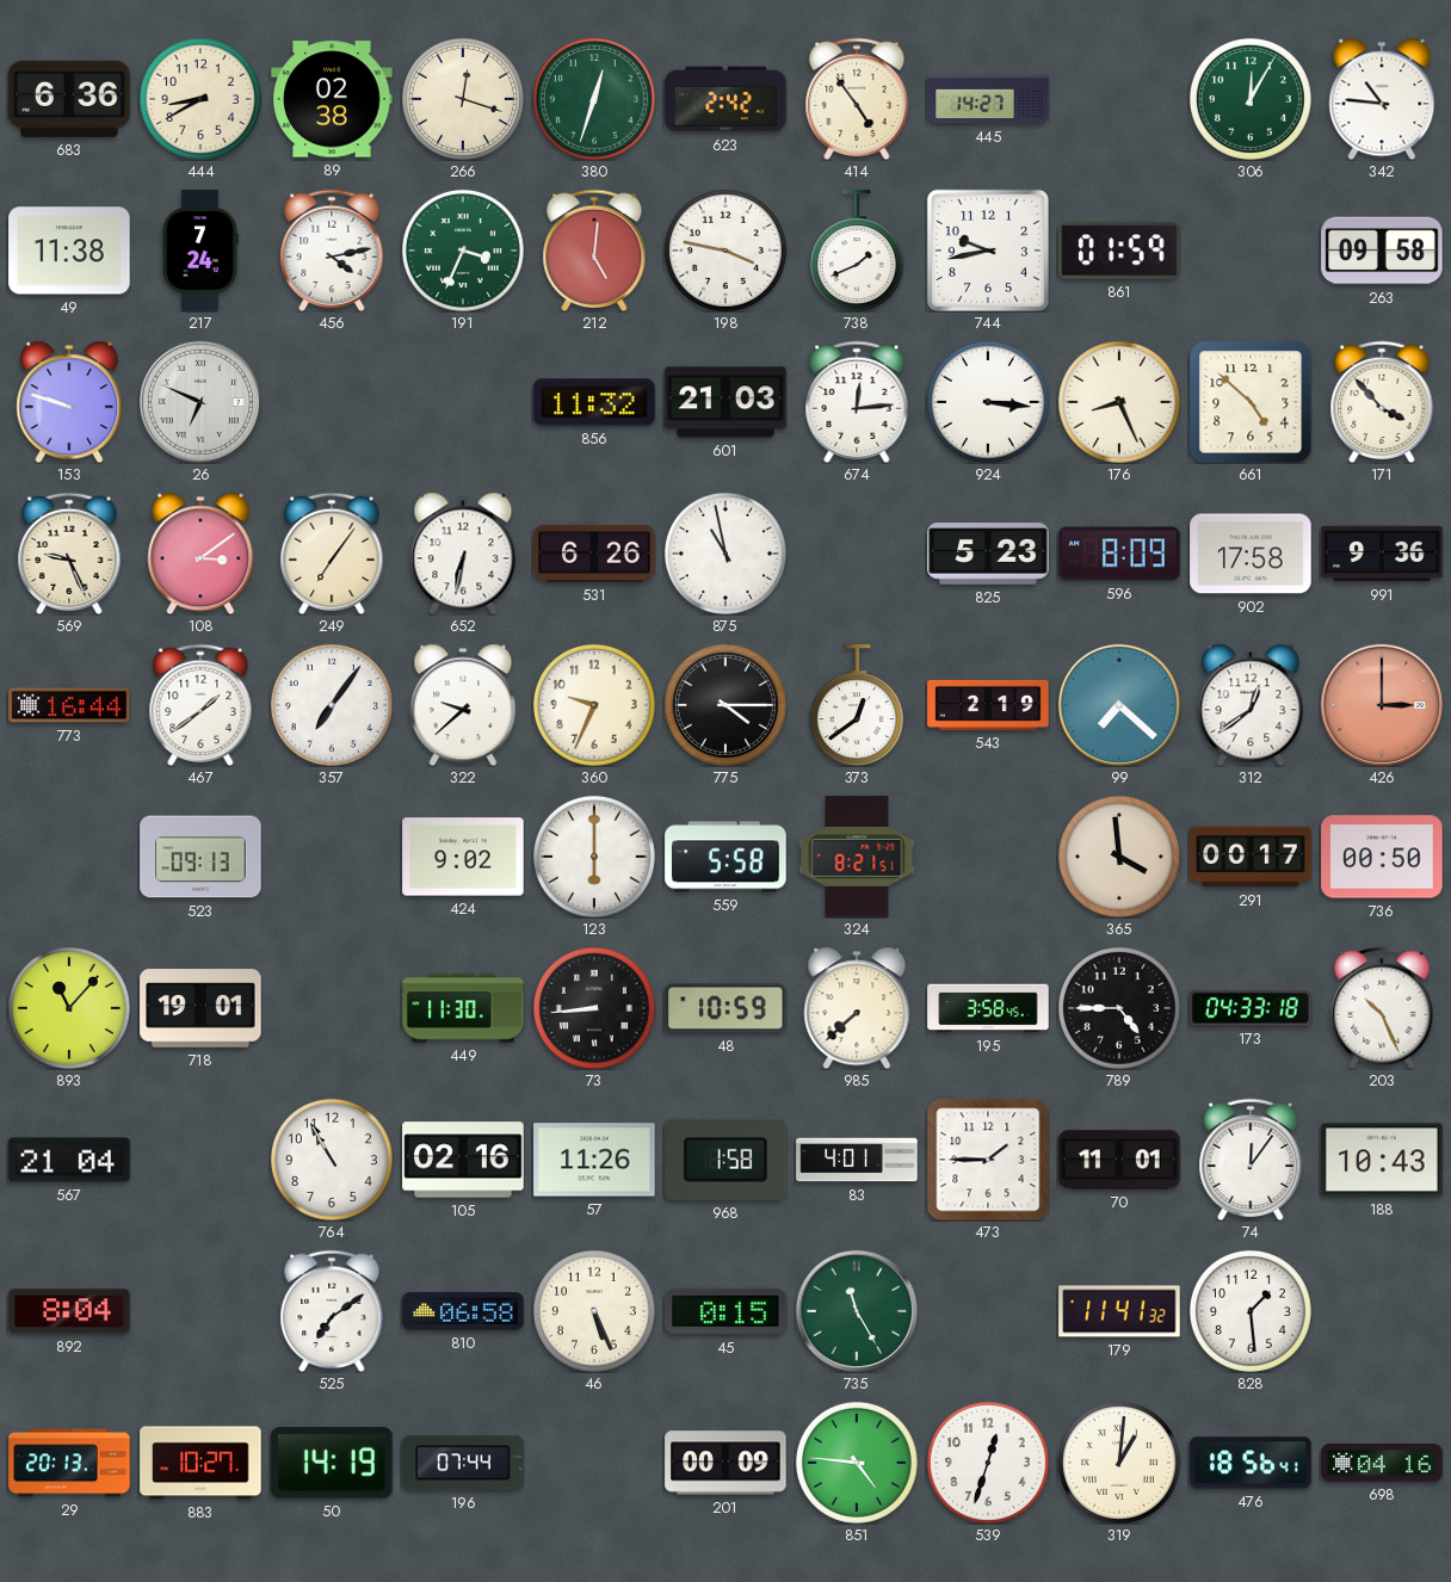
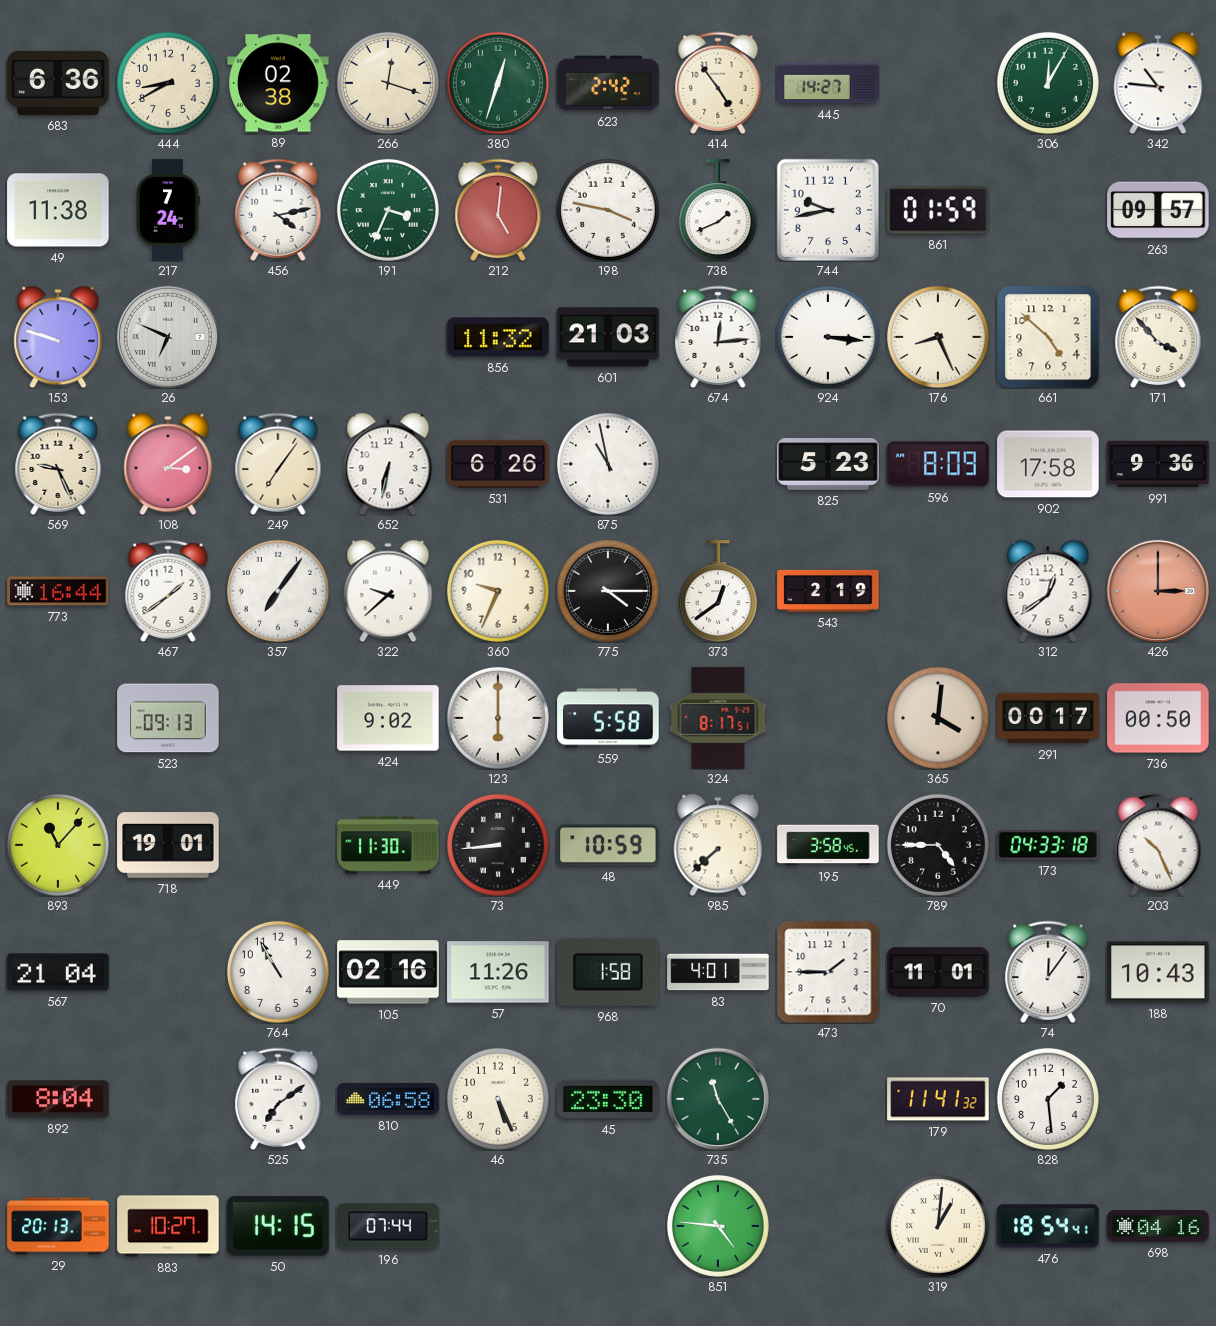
263: 09:58 -> 09:57
99: 7:22 -> none
324: 8:21 -> 8:17
365: 3:59 -> 4:01
45: 0:15 -> 23:30
50: 14:19 -> 14:15
201: 00:09 -> none
539: 12:33 -> none
476: 18:56 -> 18:54
